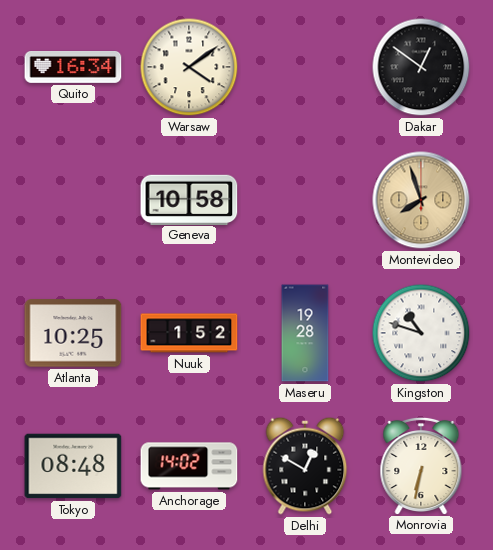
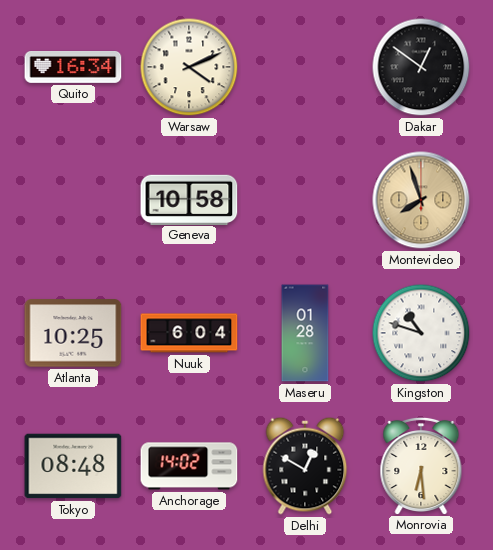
Warsaw: 4:09 -> 4:11
Nuuk: 1:52 -> 6:04
Maseru: 19:28 -> 01:28
Monrovia: 6:32 -> 6:29
